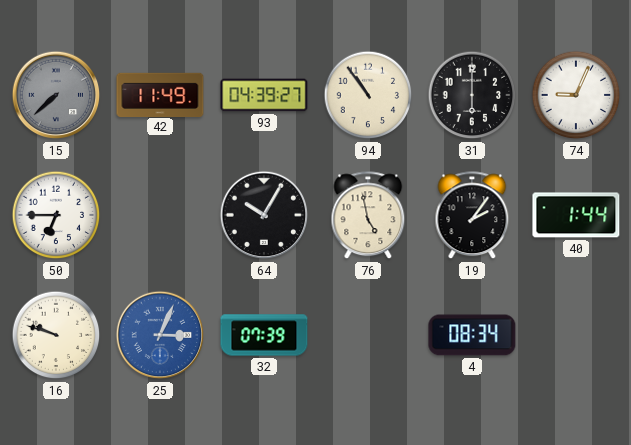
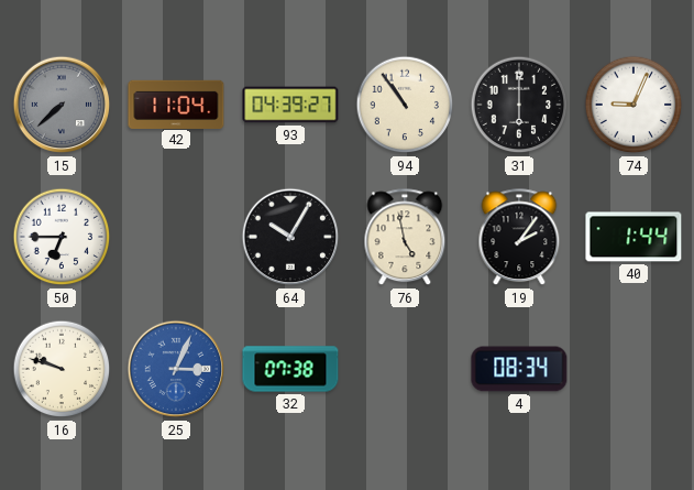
42: 11:49 -> 11:04
32: 07:39 -> 07:38
